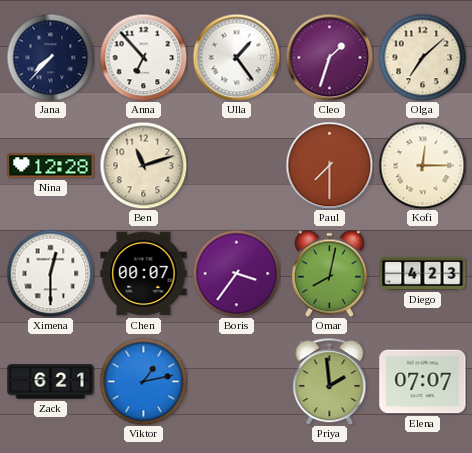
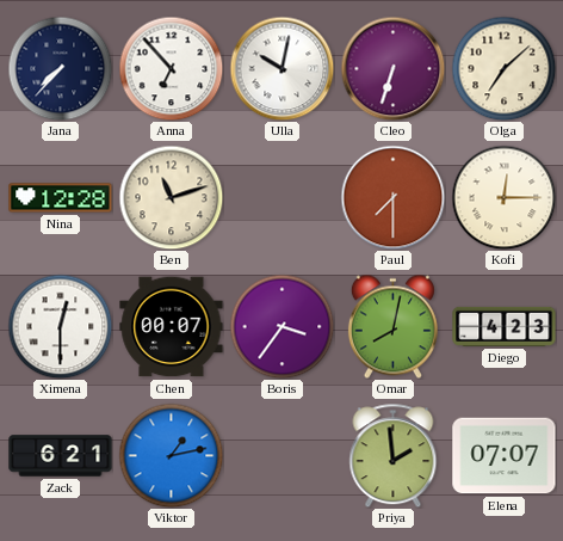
Ulla: 1:24 -> 10:02
Cleo: 1:33 -> 6:33
